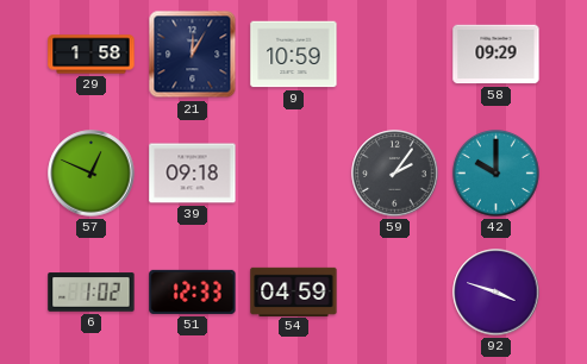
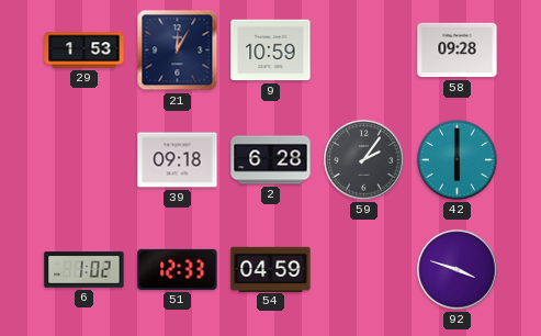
29: 1:58 -> 1:53
58: 09:29 -> 09:28
57: 12:49 -> none
2: none -> 6:28
42: 10:00 -> 6:00
